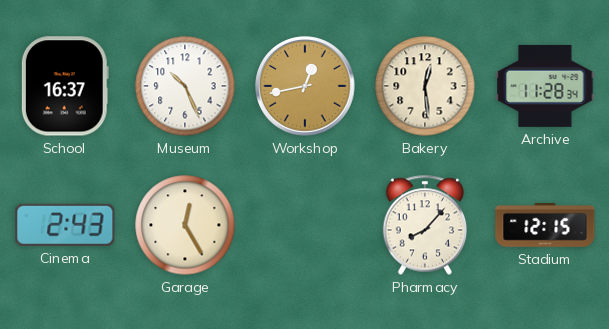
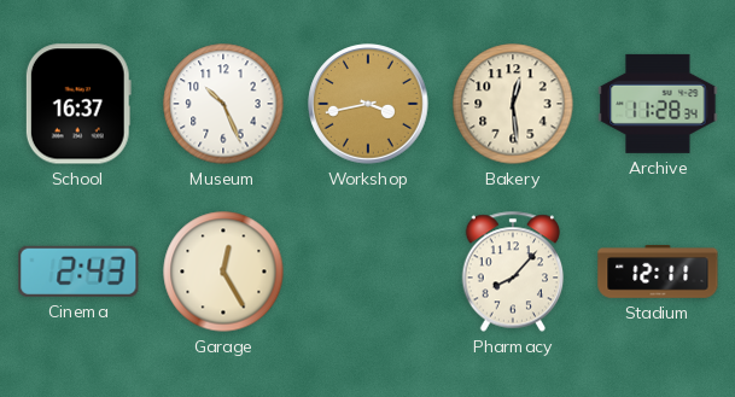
Workshop: 12:43 -> 3:43
Stadium: 12:15 -> 12:11
